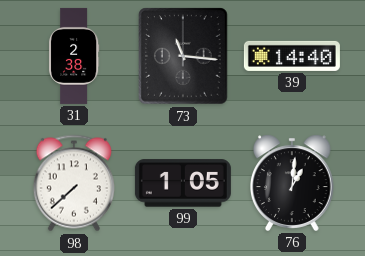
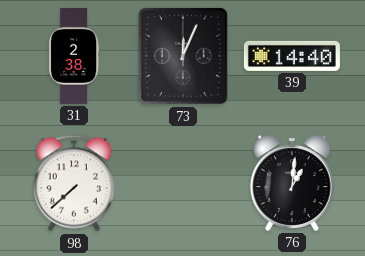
73: 11:16 -> 12:04
99: 1:05 -> none
